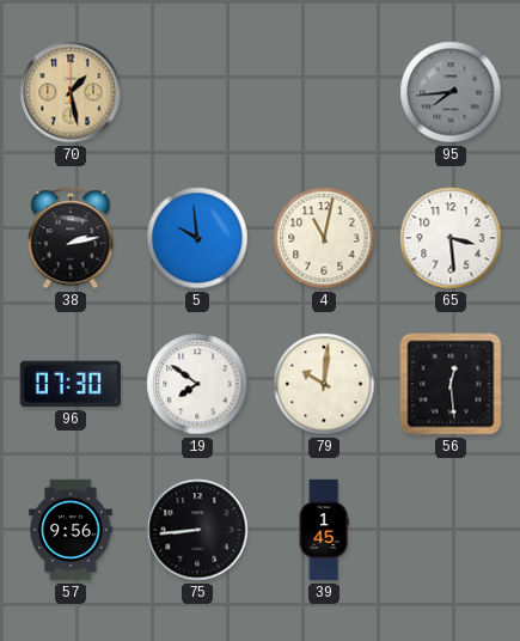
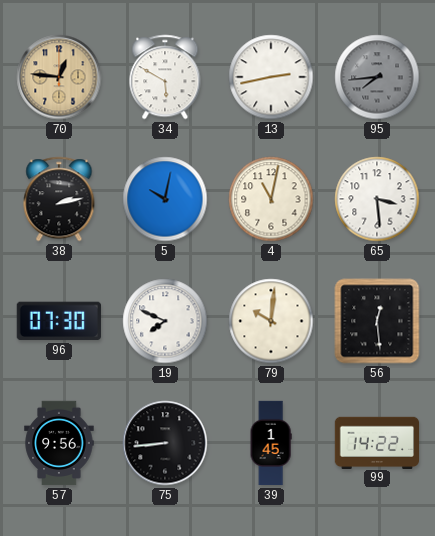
70: 1:28 -> 12:46
34: none -> 5:50
13: none -> 2:43
5: 9:59 -> 10:02
19: 7:51 -> 7:49
99: none -> 14:22
